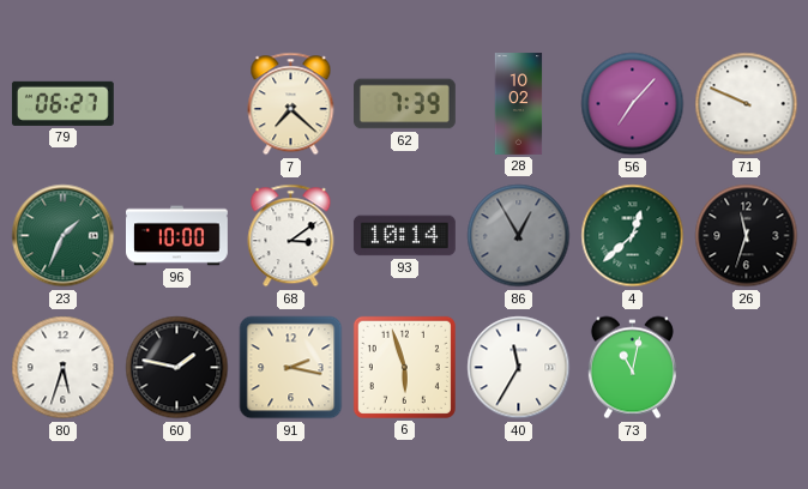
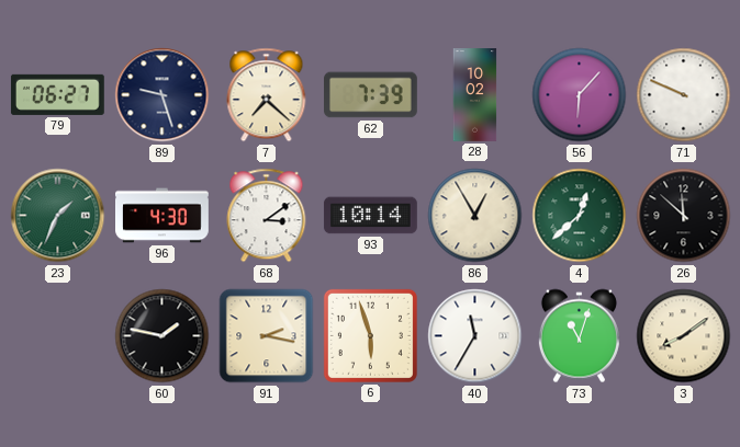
89: none -> 9:27
56: 7:07 -> 6:07
96: 10:00 -> 4:30
86 dial: grey -> cream
26: 11:33 -> 11:52
80: 5:33 -> none
73: 11:02 -> 11:03
3: none -> 8:09
